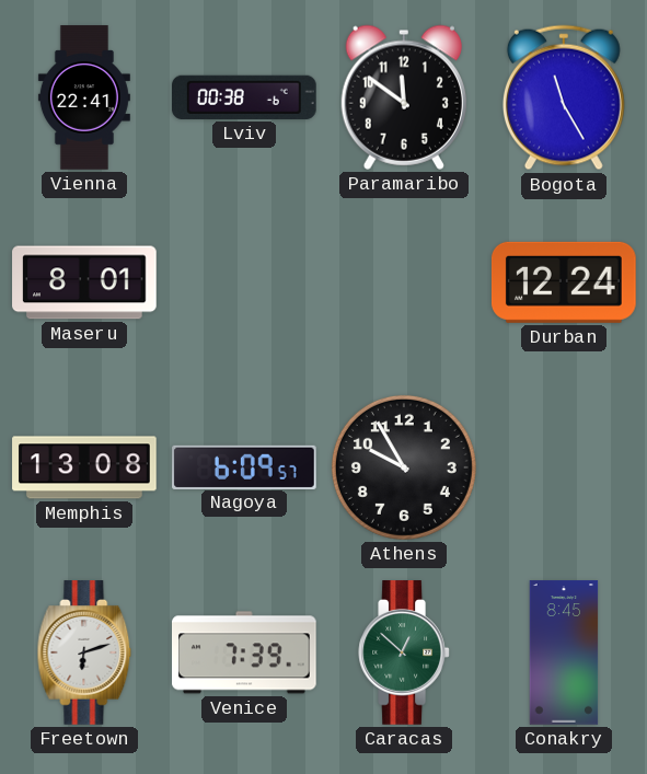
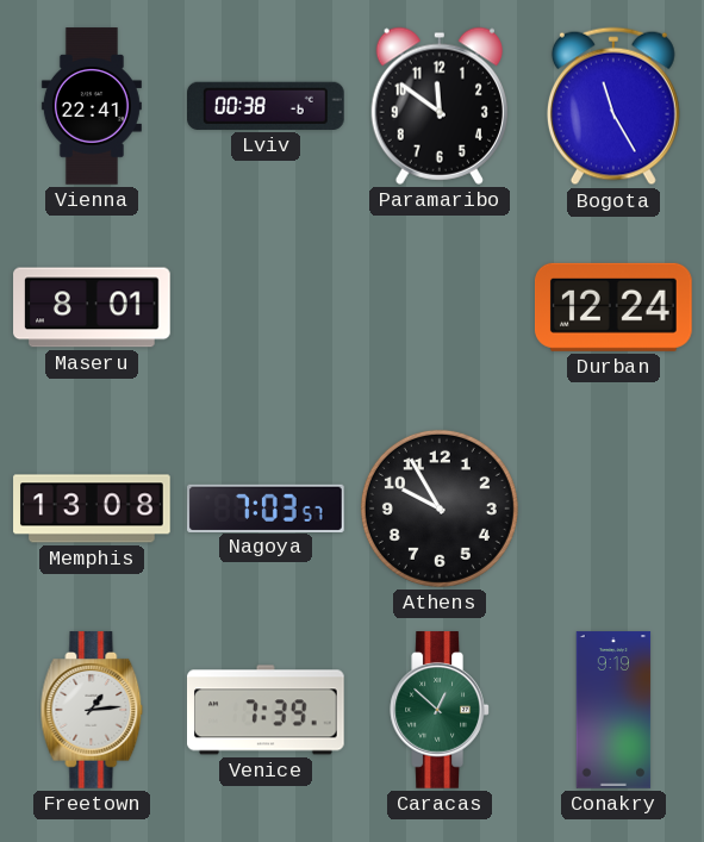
Nagoya: 6:09 -> 7:03
Freetown: 6:12 -> 1:14
Conakry: 8:45 -> 9:19
